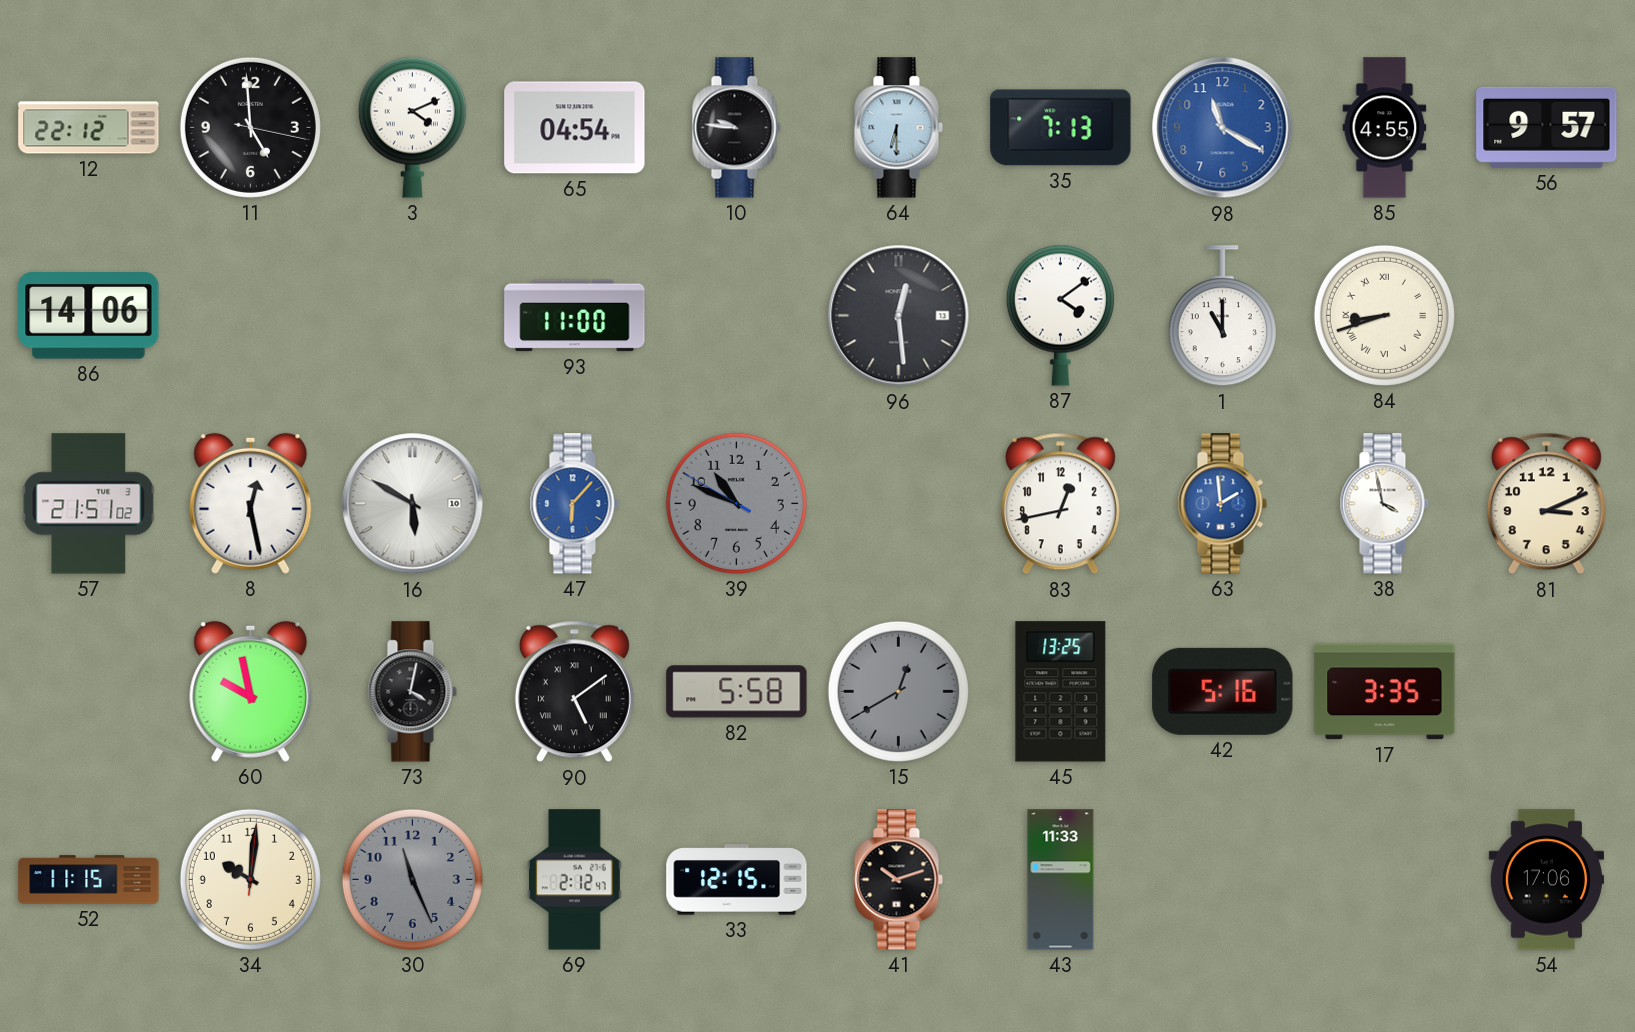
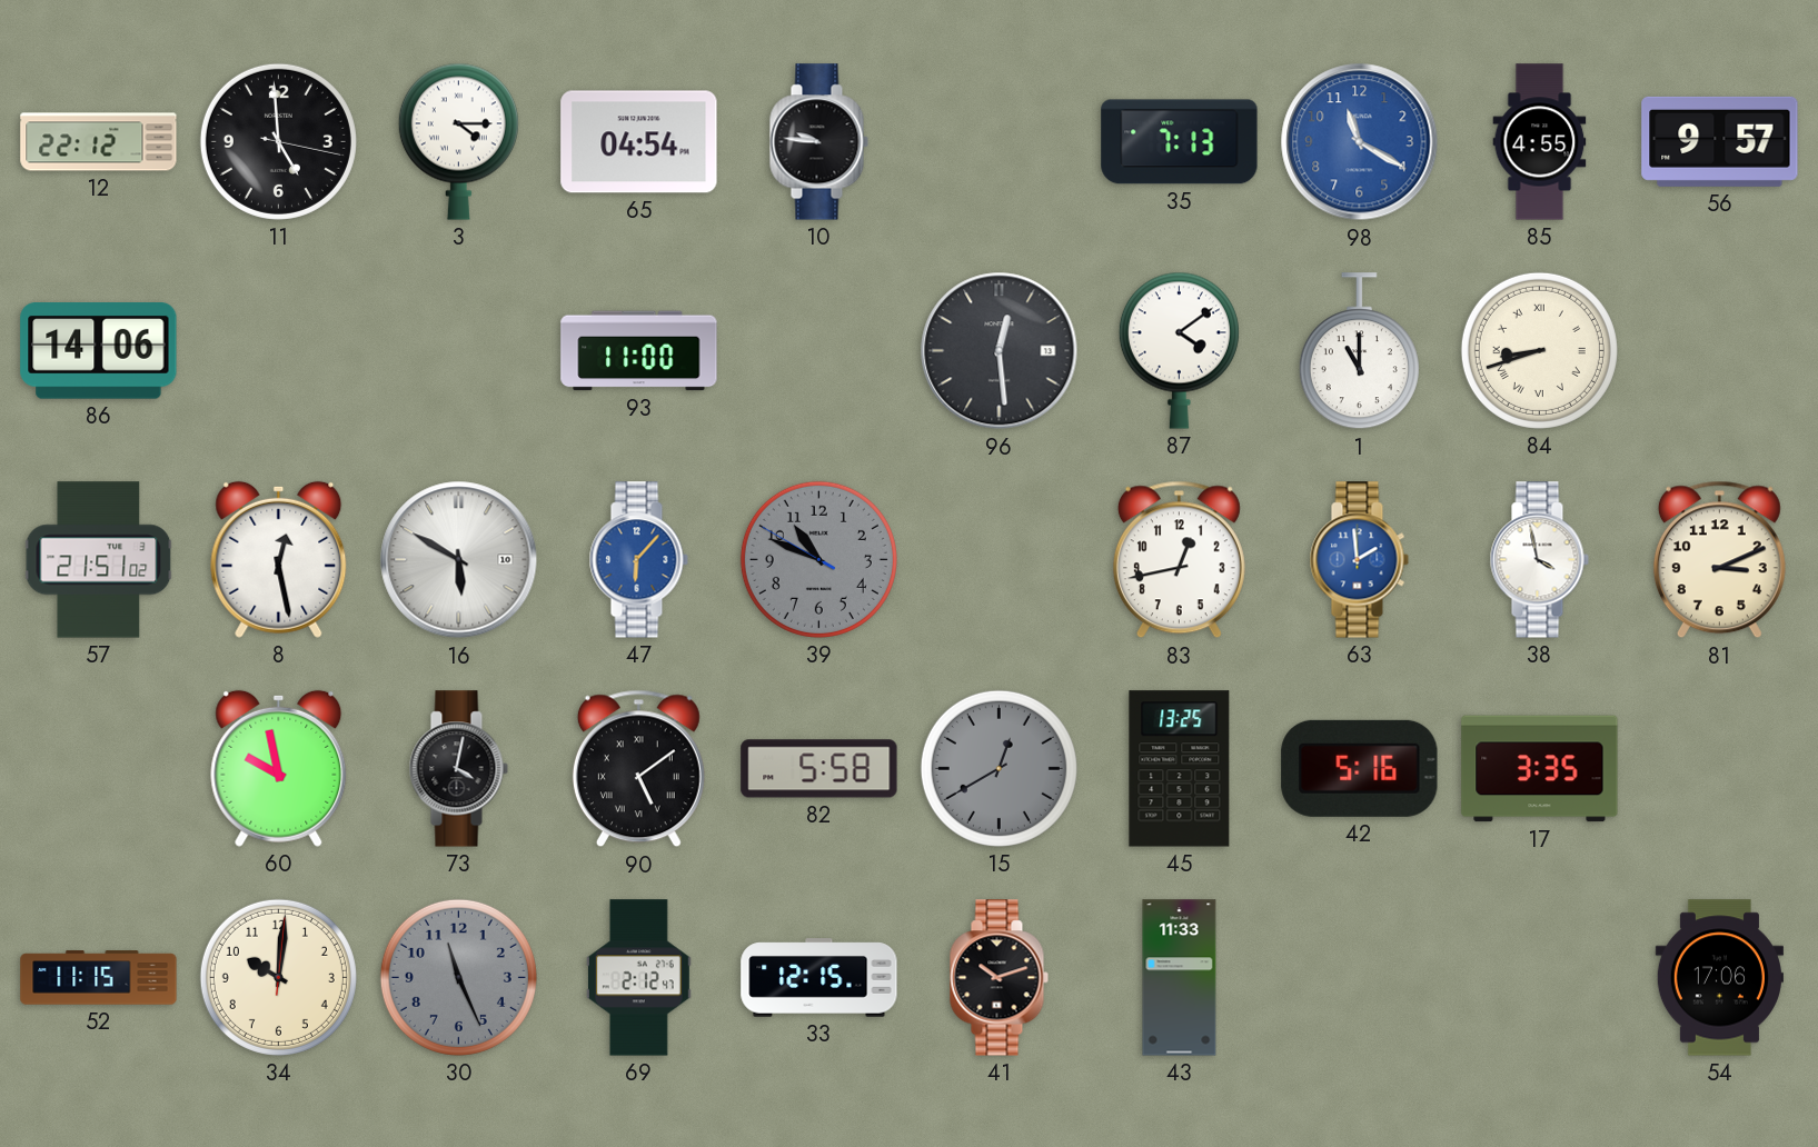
3: 4:11 -> 4:15
64: 6:30 -> none
